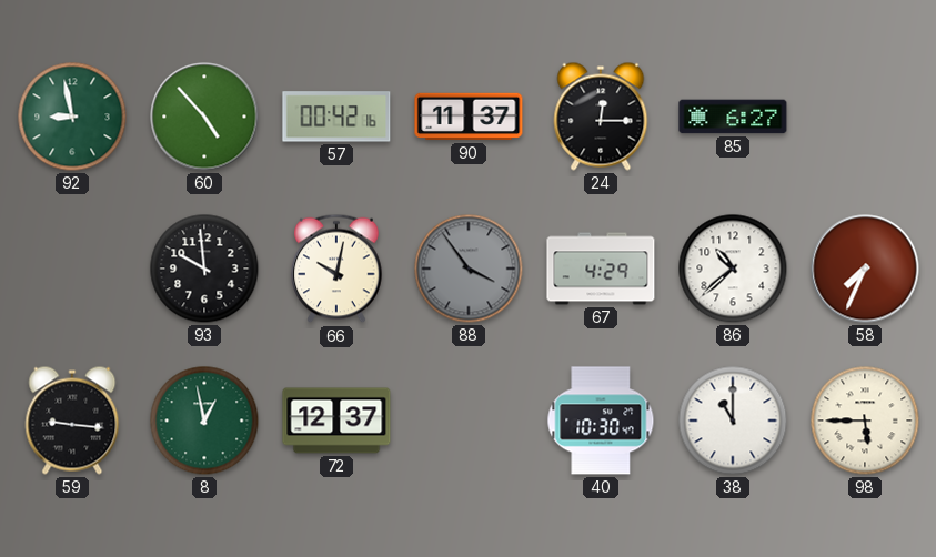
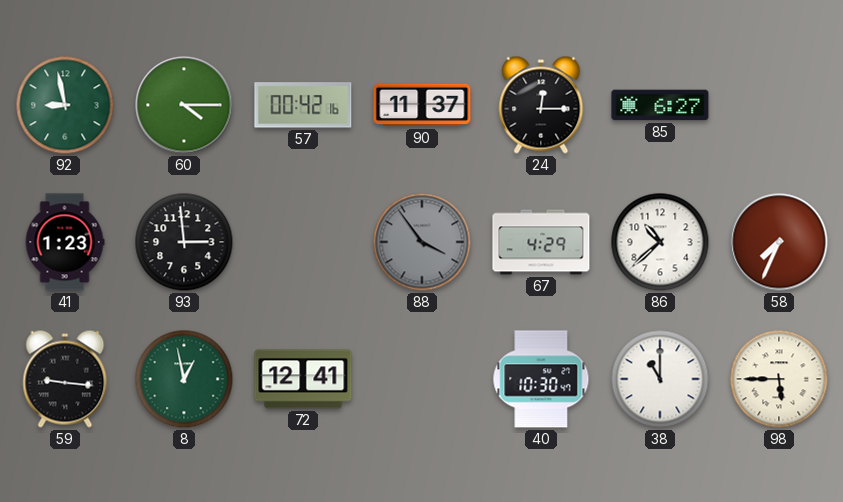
60: 4:53 -> 4:15
41: none -> 1:23
93: 9:59 -> 2:59
66: 10:02 -> none
72: 12:37 -> 12:41
